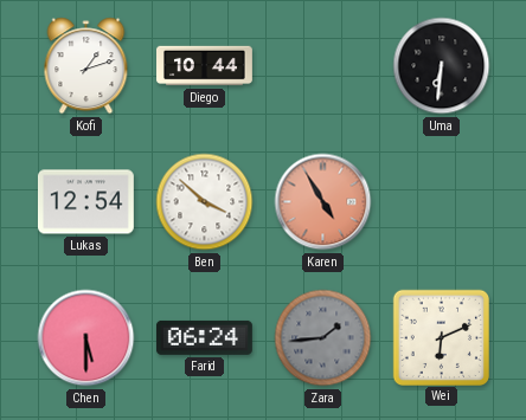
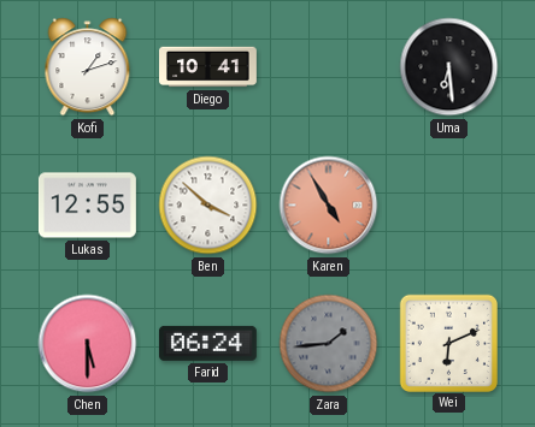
Diego: 10:44 -> 10:41
Uma: 6:31 -> 6:29
Lukas: 12:54 -> 12:55
